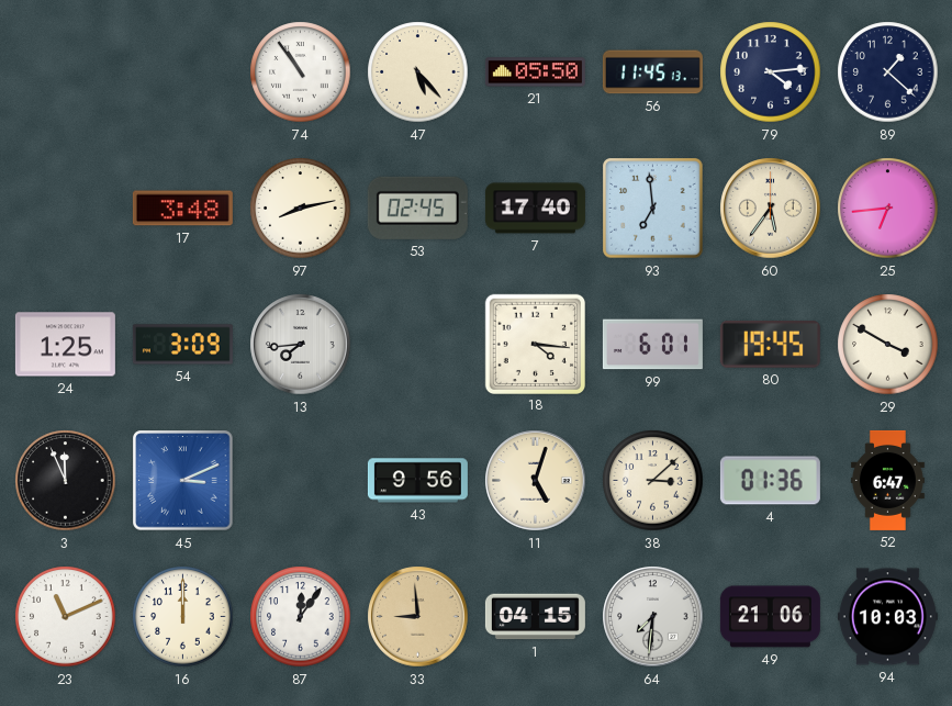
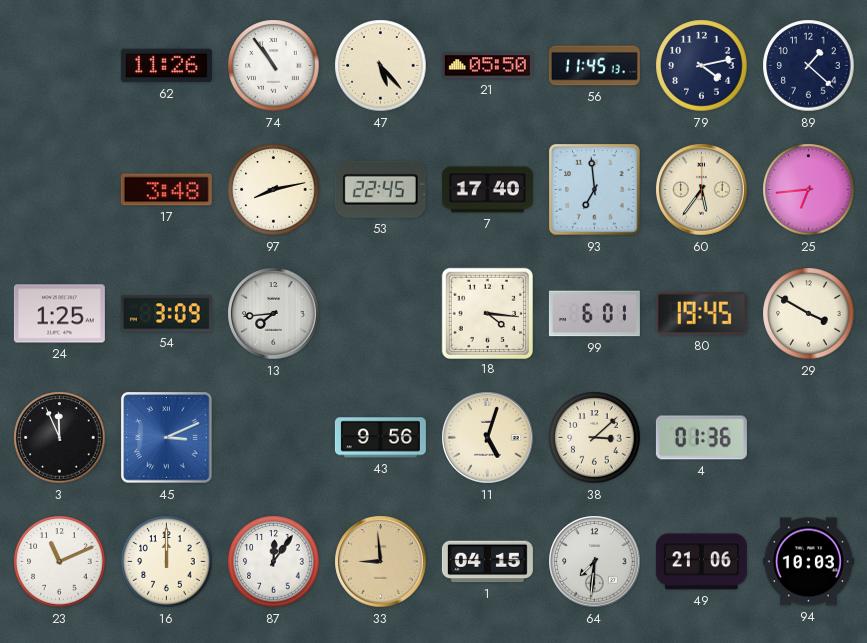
62: none -> 11:26
79: 4:14 -> 4:13
53: 02:45 -> 22:45
52: 6:47 -> none
